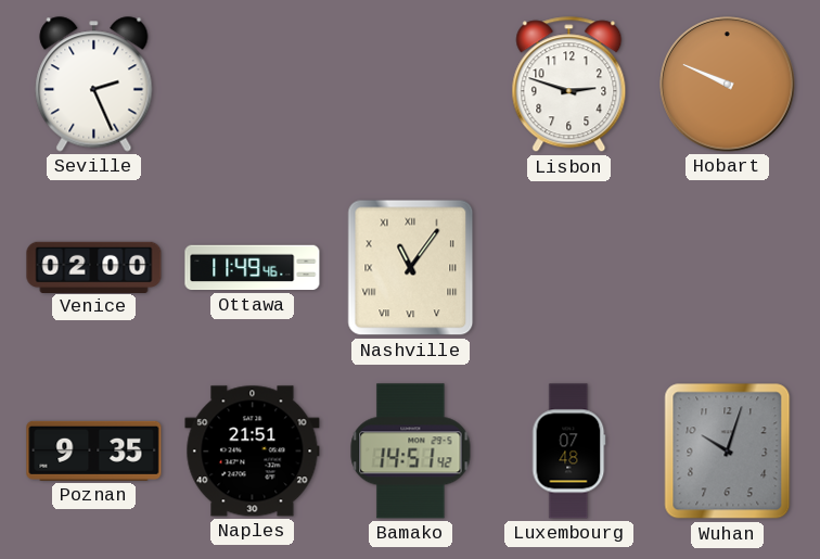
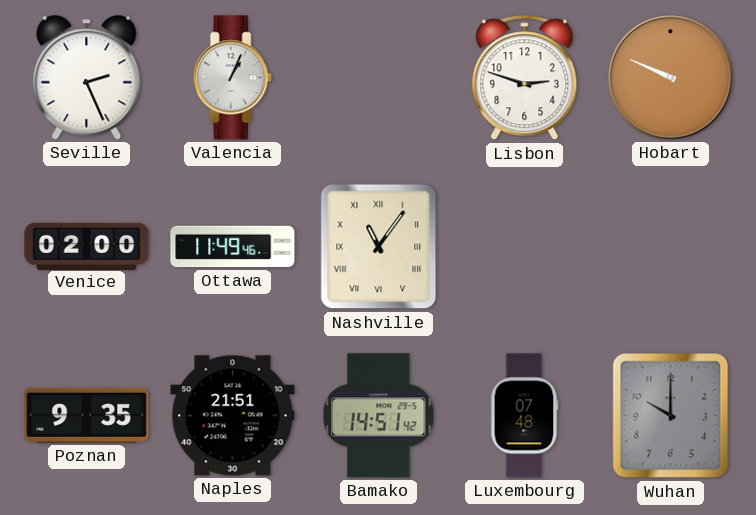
Valencia: none -> 1:04
Wuhan: 10:03 -> 10:00
